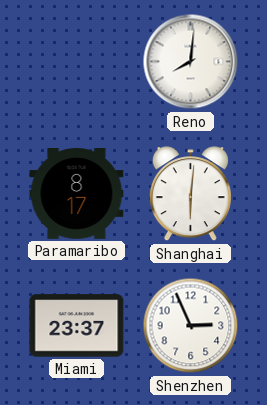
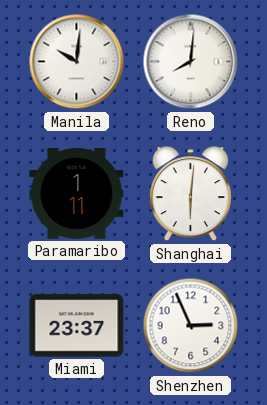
Manila: none -> 10:01
Paramaribo: 8:17 -> 1:11
